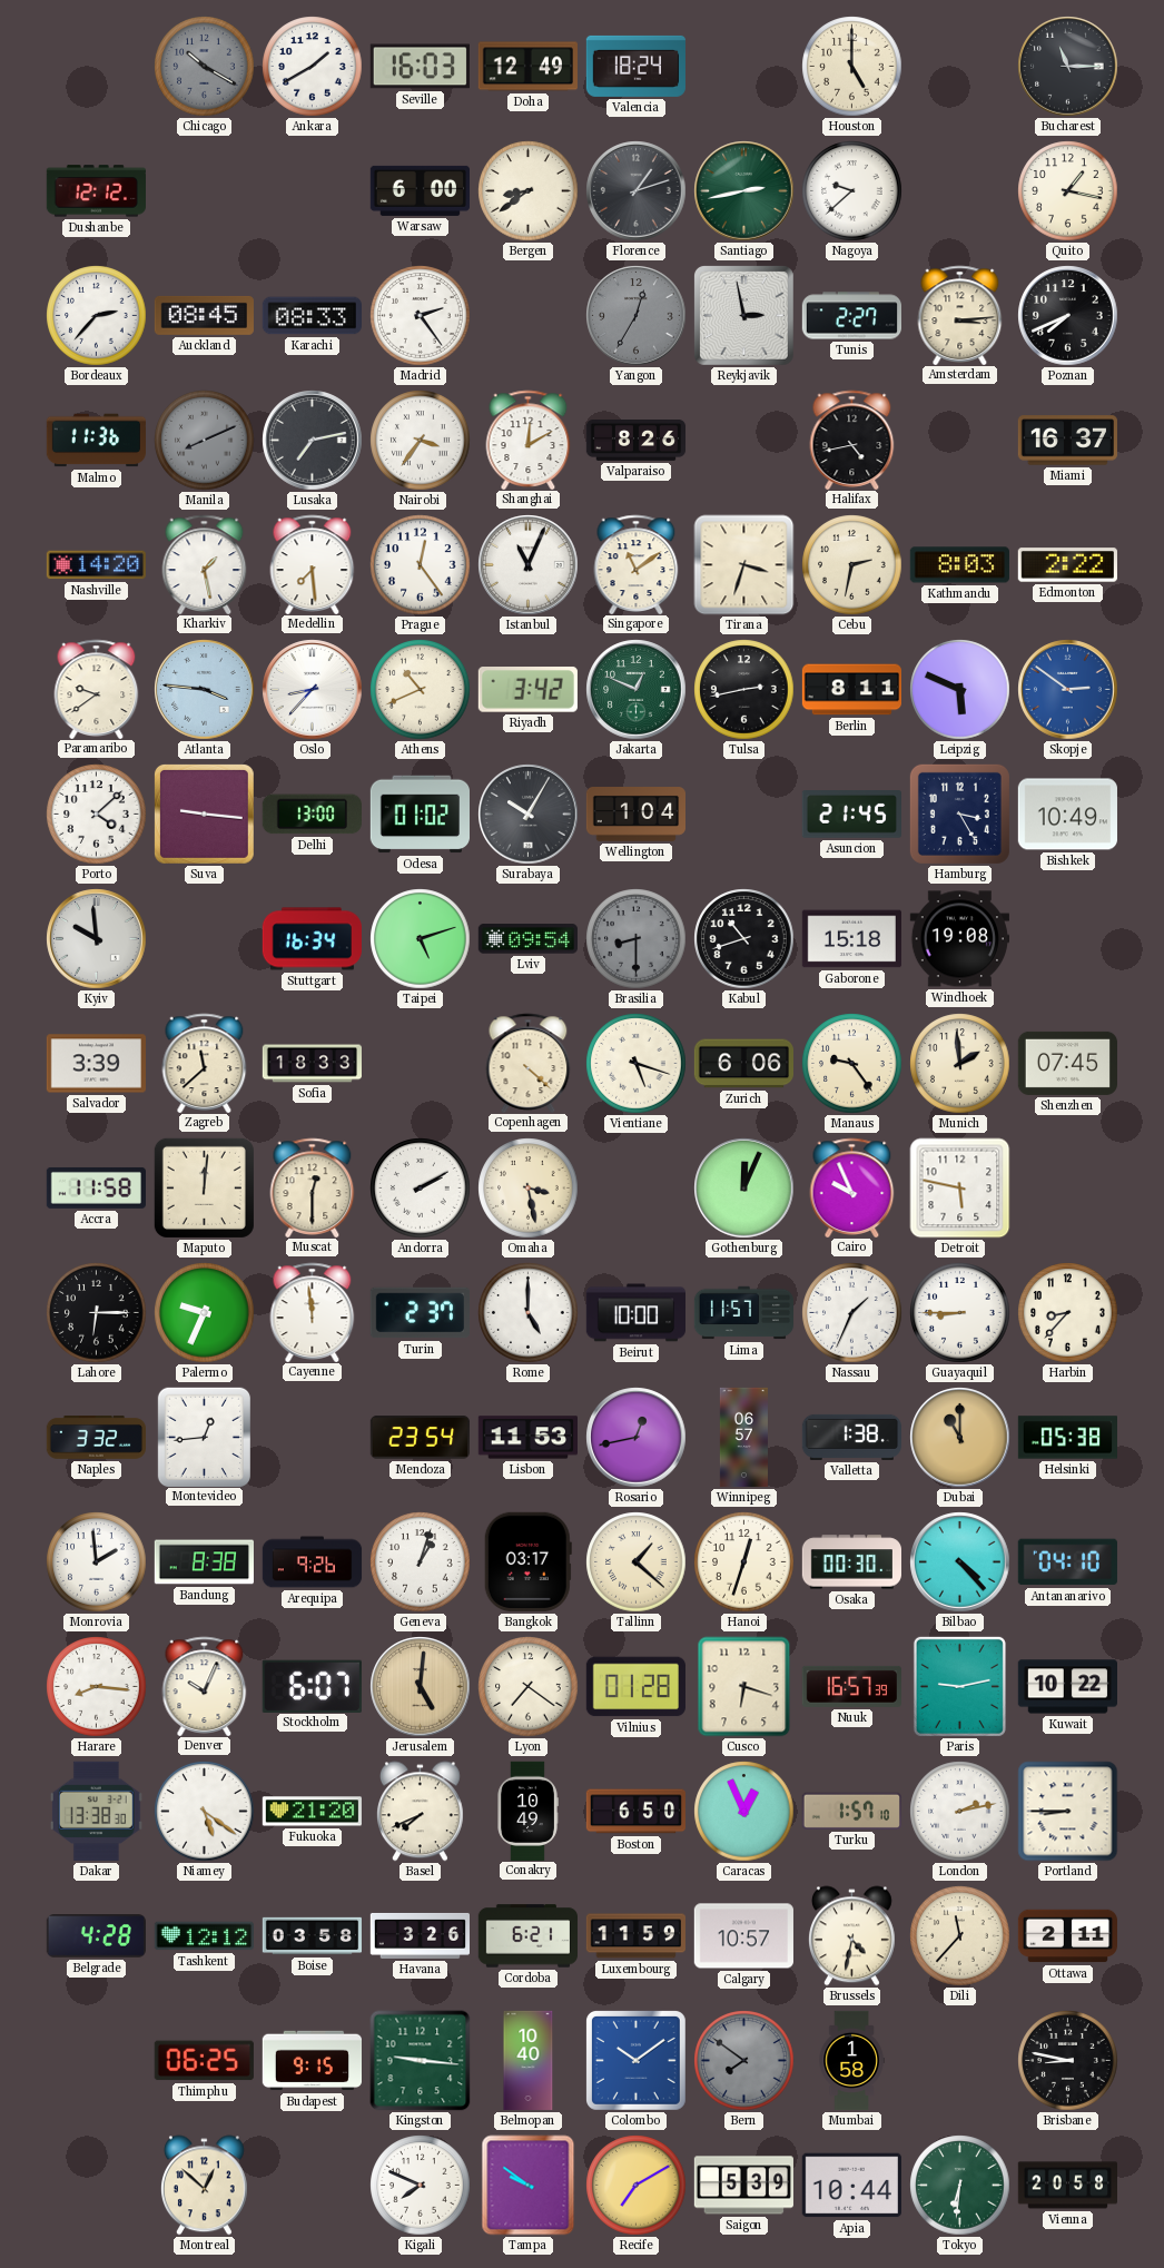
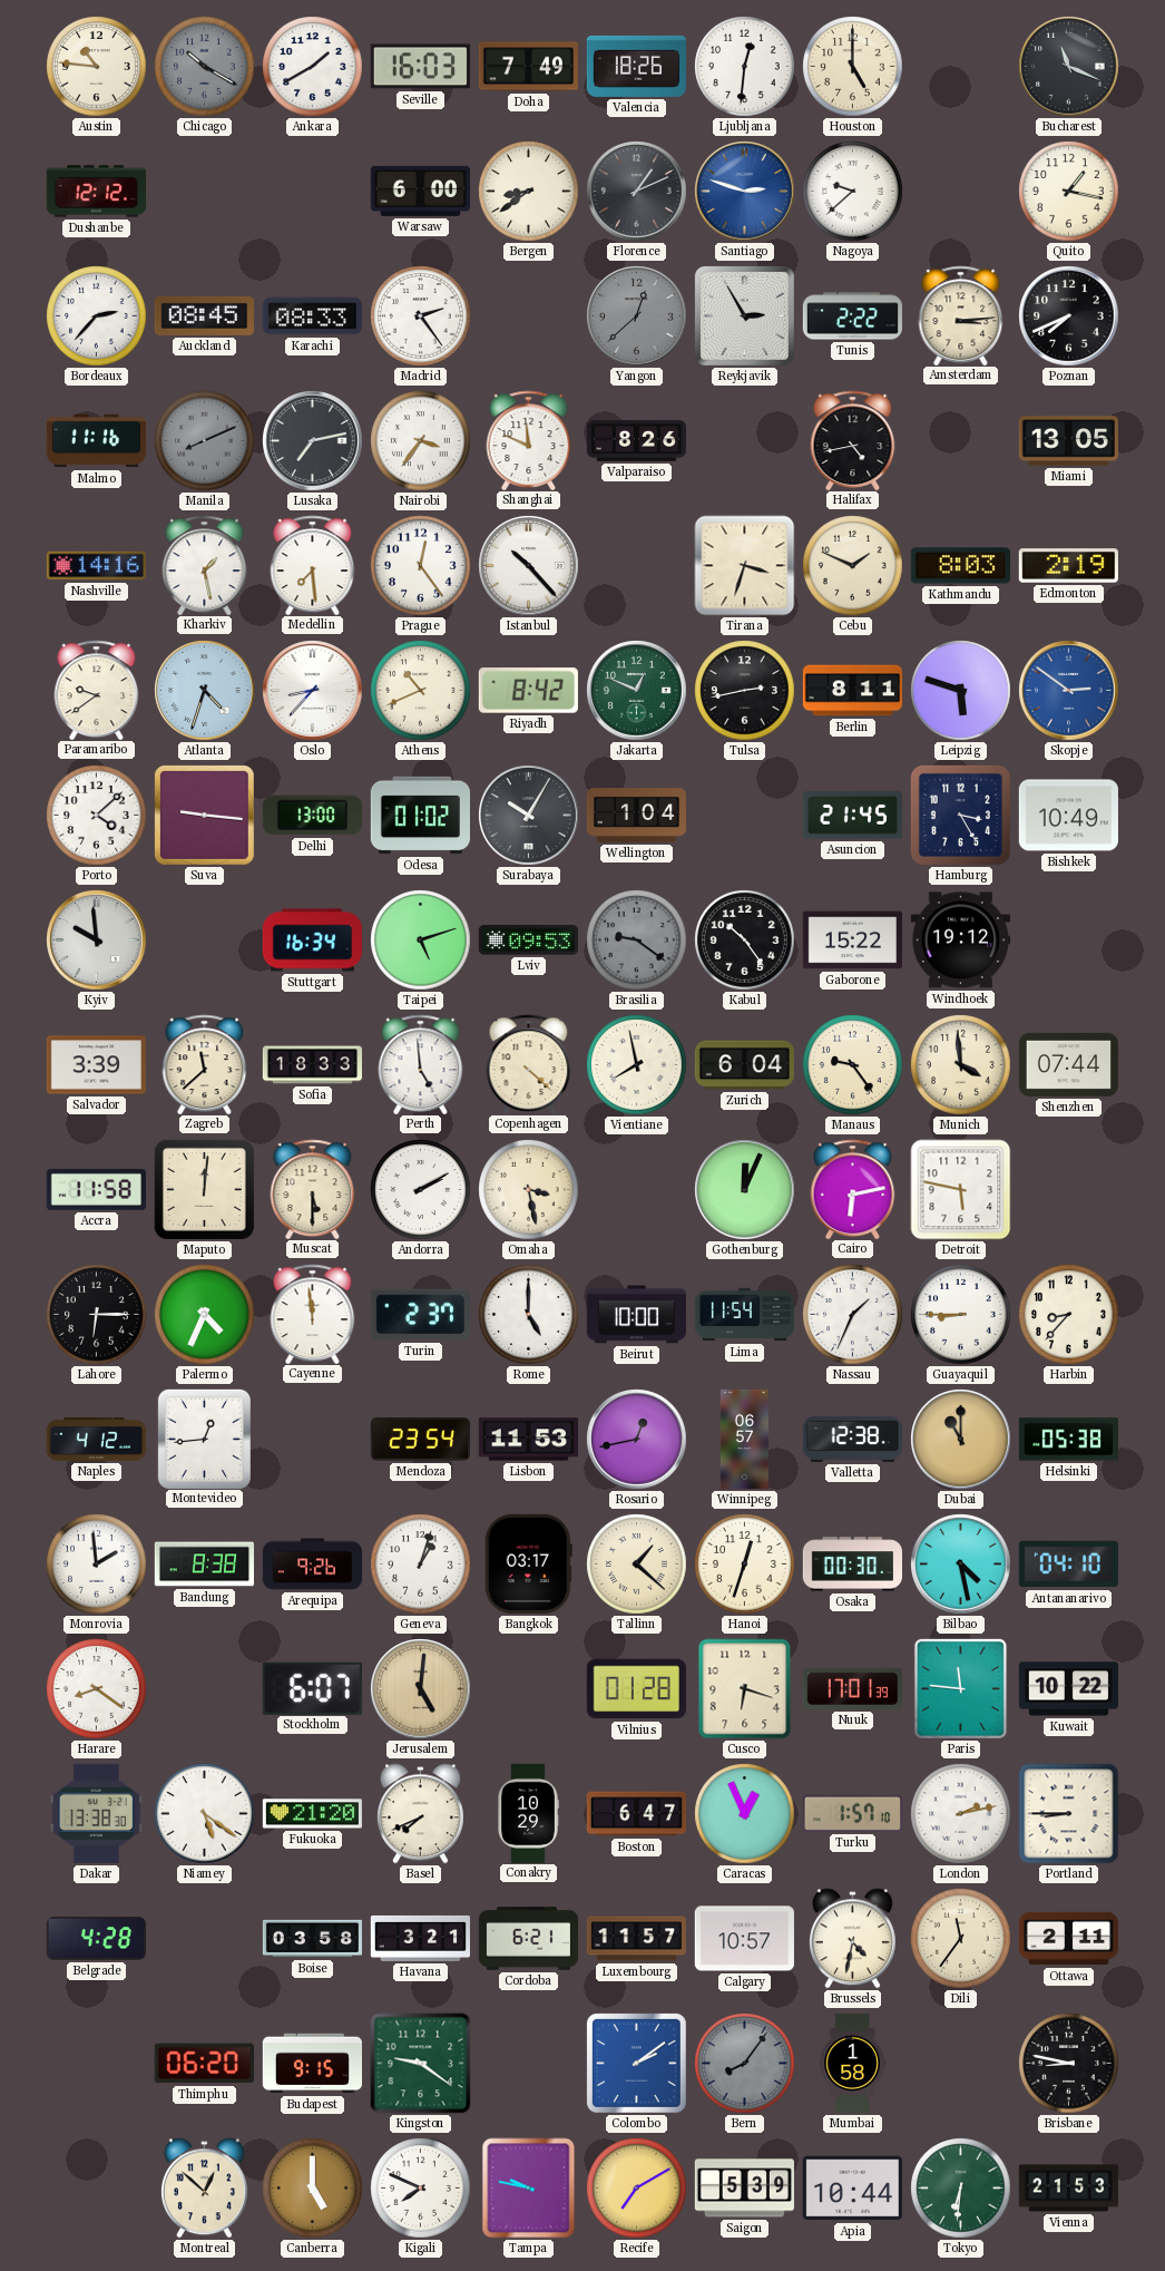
Austin: none -> 10:46
Doha: 12:49 -> 7:49
Valencia: 18:24 -> 18:26
Ljubljana: none -> 12:31
Bucharest: 11:15 -> 11:19
Florence: 1:12 -> 1:11
Santiago: 2:43 -> 2:48
Santiago dial: green -> blue
Yangon: 12:35 -> 12:38
Reykjavik: 2:58 -> 2:55
Tunis: 2:27 -> 2:22
Malmo: 11:36 -> 11:16
Shanghai: 12:10 -> 11:49
Miami: 16:37 -> 13:05
Nashville: 14:20 -> 14:16
Istanbul: 11:04 -> 10:23
Singapore: 11:09 -> none
Cebu: 2:32 -> 1:49
Edmonton: 2:22 -> 2:19
Atlanta: 3:46 -> 4:33
Riyadh: 3:42 -> 8:42
Leipzig: 5:49 -> 5:48
Lviv: 09:54 -> 09:53
Brasilia: 8:30 -> 9:21
Kabul: 10:42 -> 10:24
Gaborone: 15:18 -> 15:22
Windhoek: 19:08 -> 19:12
Perth: none -> 4:59
Vientiane: 5:18 -> 7:58
Zurich: 6:06 -> 6:04
Munich: 1:59 -> 3:59
Shenzhen: 07:45 -> 07:44
Muscat: 12:30 -> 5:30
Cairo: 9:56 -> 6:13
Palermo: 9:34 -> 4:34
Lima: 11:57 -> 11:54
Naples: 3:32 -> 4:12
Valletta: 1:38 -> 12:38
Bilbao: 4:23 -> 4:28
Harare: 8:16 -> 8:21
Denver: 10:04 -> none
Lyon: 7:21 -> none
Nuuk: 16:57 -> 17:01
Paris: 9:13 -> 11:46
Conakry: 10:49 -> 10:29
Boston: 6:50 -> 6:47
Tashkent: 12:12 -> none
Havana: 3:26 -> 3:21
Luxembourg: 11:59 -> 11:57
Dili: 11:37 -> 11:36
Thimphu: 06:25 -> 06:20
Kingston: 9:16 -> 9:21
Belmopan: 10:40 -> none
Colombo: 10:09 -> 2:09
Bern: 7:51 -> 8:06
Canberra: none -> 5:00
Tampa: 9:51 -> 9:47
Vienna: 20:58 -> 21:53
